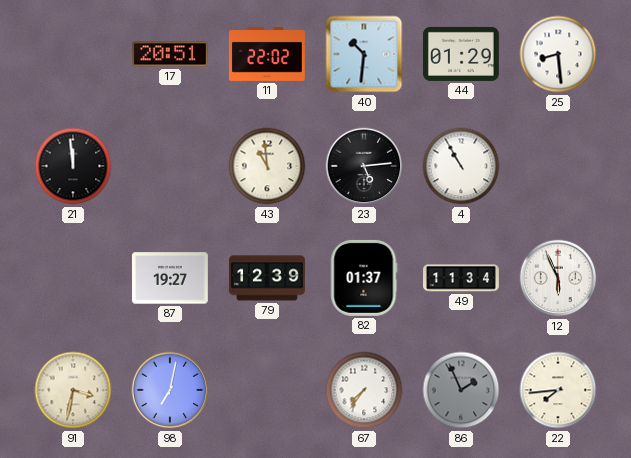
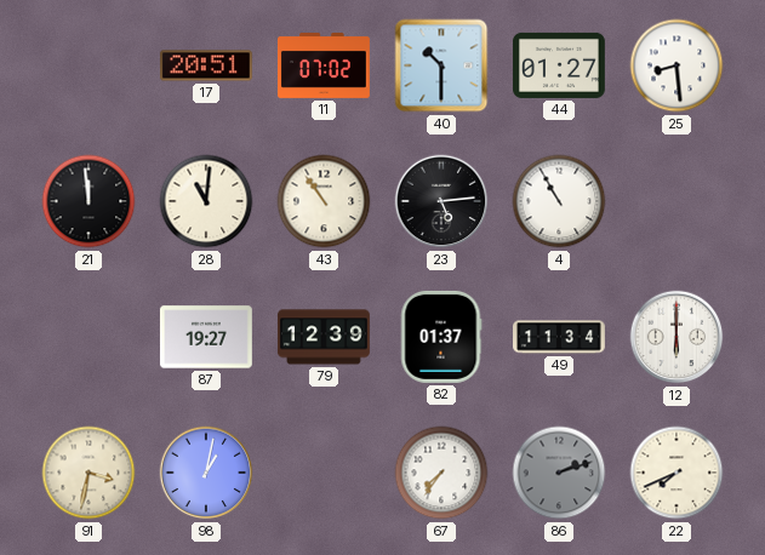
11: 22:02 -> 07:02
40: 10:31 -> 10:30
44: 01:29 -> 01:27
28: none -> 11:01
43: 10:59 -> 10:54
12: 5:56 -> 6:00
98: 7:02 -> 1:02
86: 1:56 -> 2:12
22: 7:44 -> 7:41
